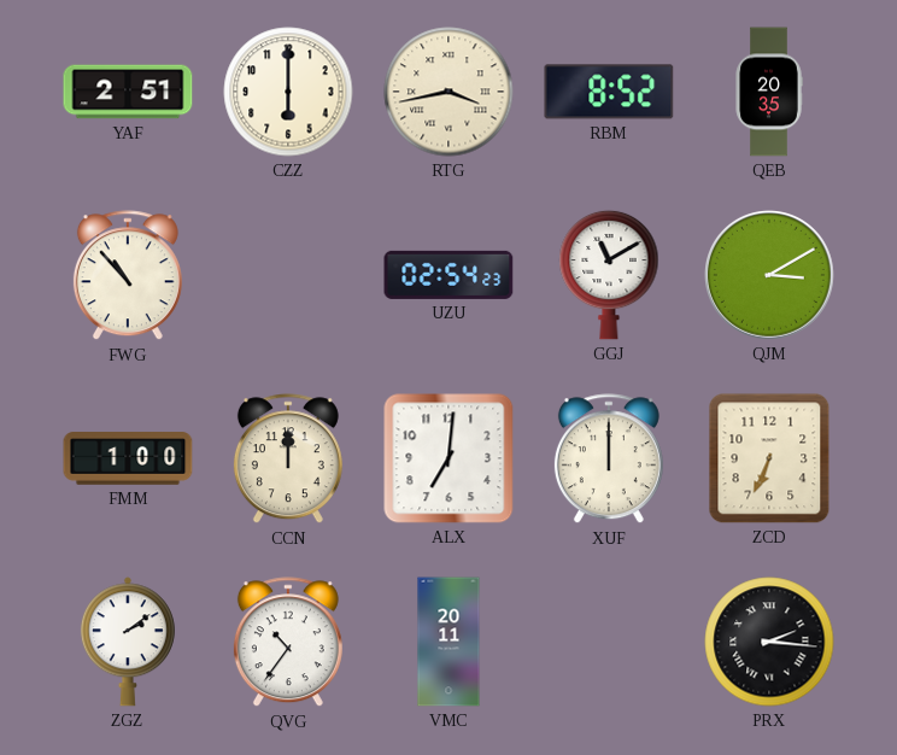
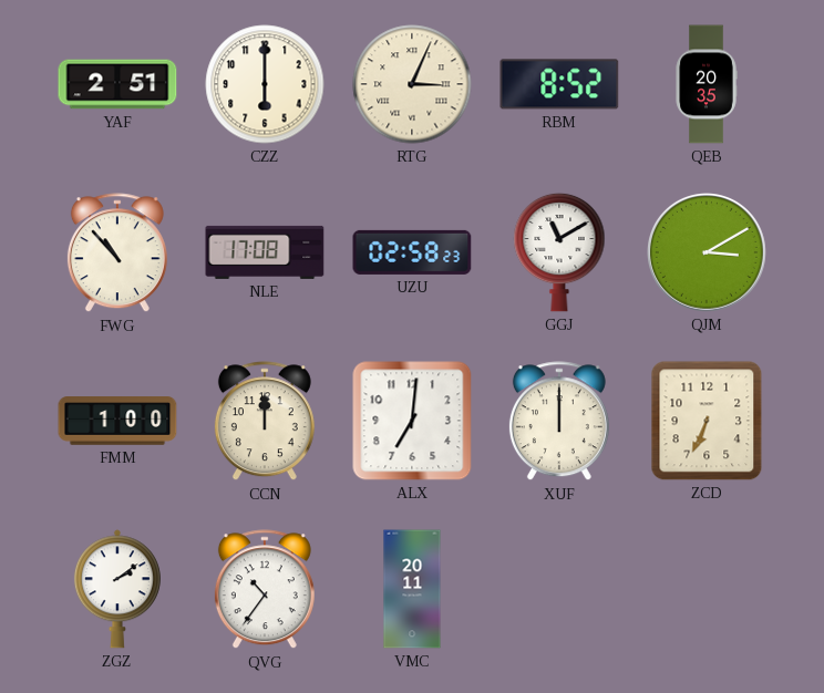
RTG: 3:43 -> 3:04
NLE: none -> 17:08
UZU: 02:54 -> 02:58
PRX: 2:16 -> none
